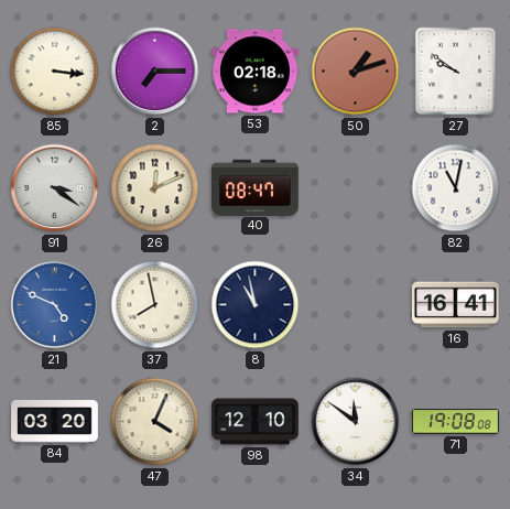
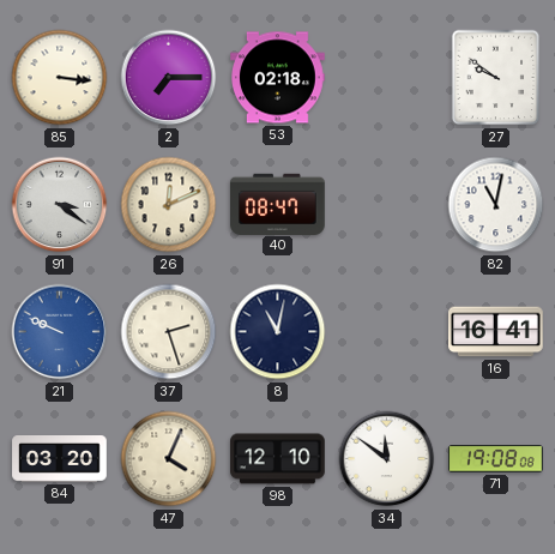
50: 1:12 -> none
21: 4:49 -> 9:49
37: 7:58 -> 2:27
8: 10:58 -> 11:02
